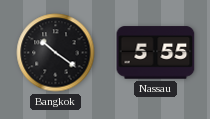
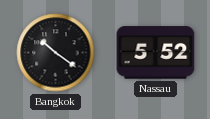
Nassau: 5:55 -> 5:52
